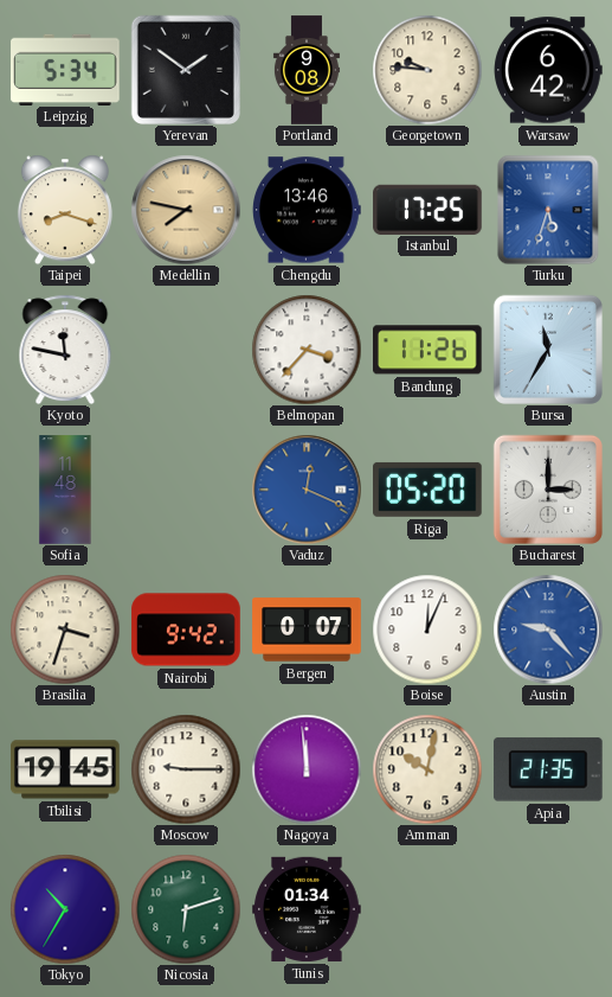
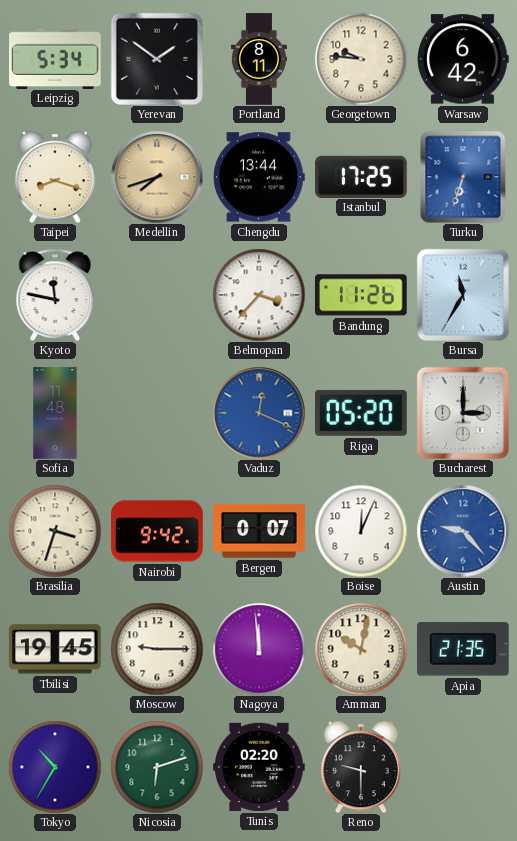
Portland: 9:08 -> 8:11
Medellin: 7:47 -> 7:42
Chengdu: 13:46 -> 13:44
Turku: 5:33 -> 6:33
Tunis: 01:34 -> 02:20
Reno: none -> 9:30
